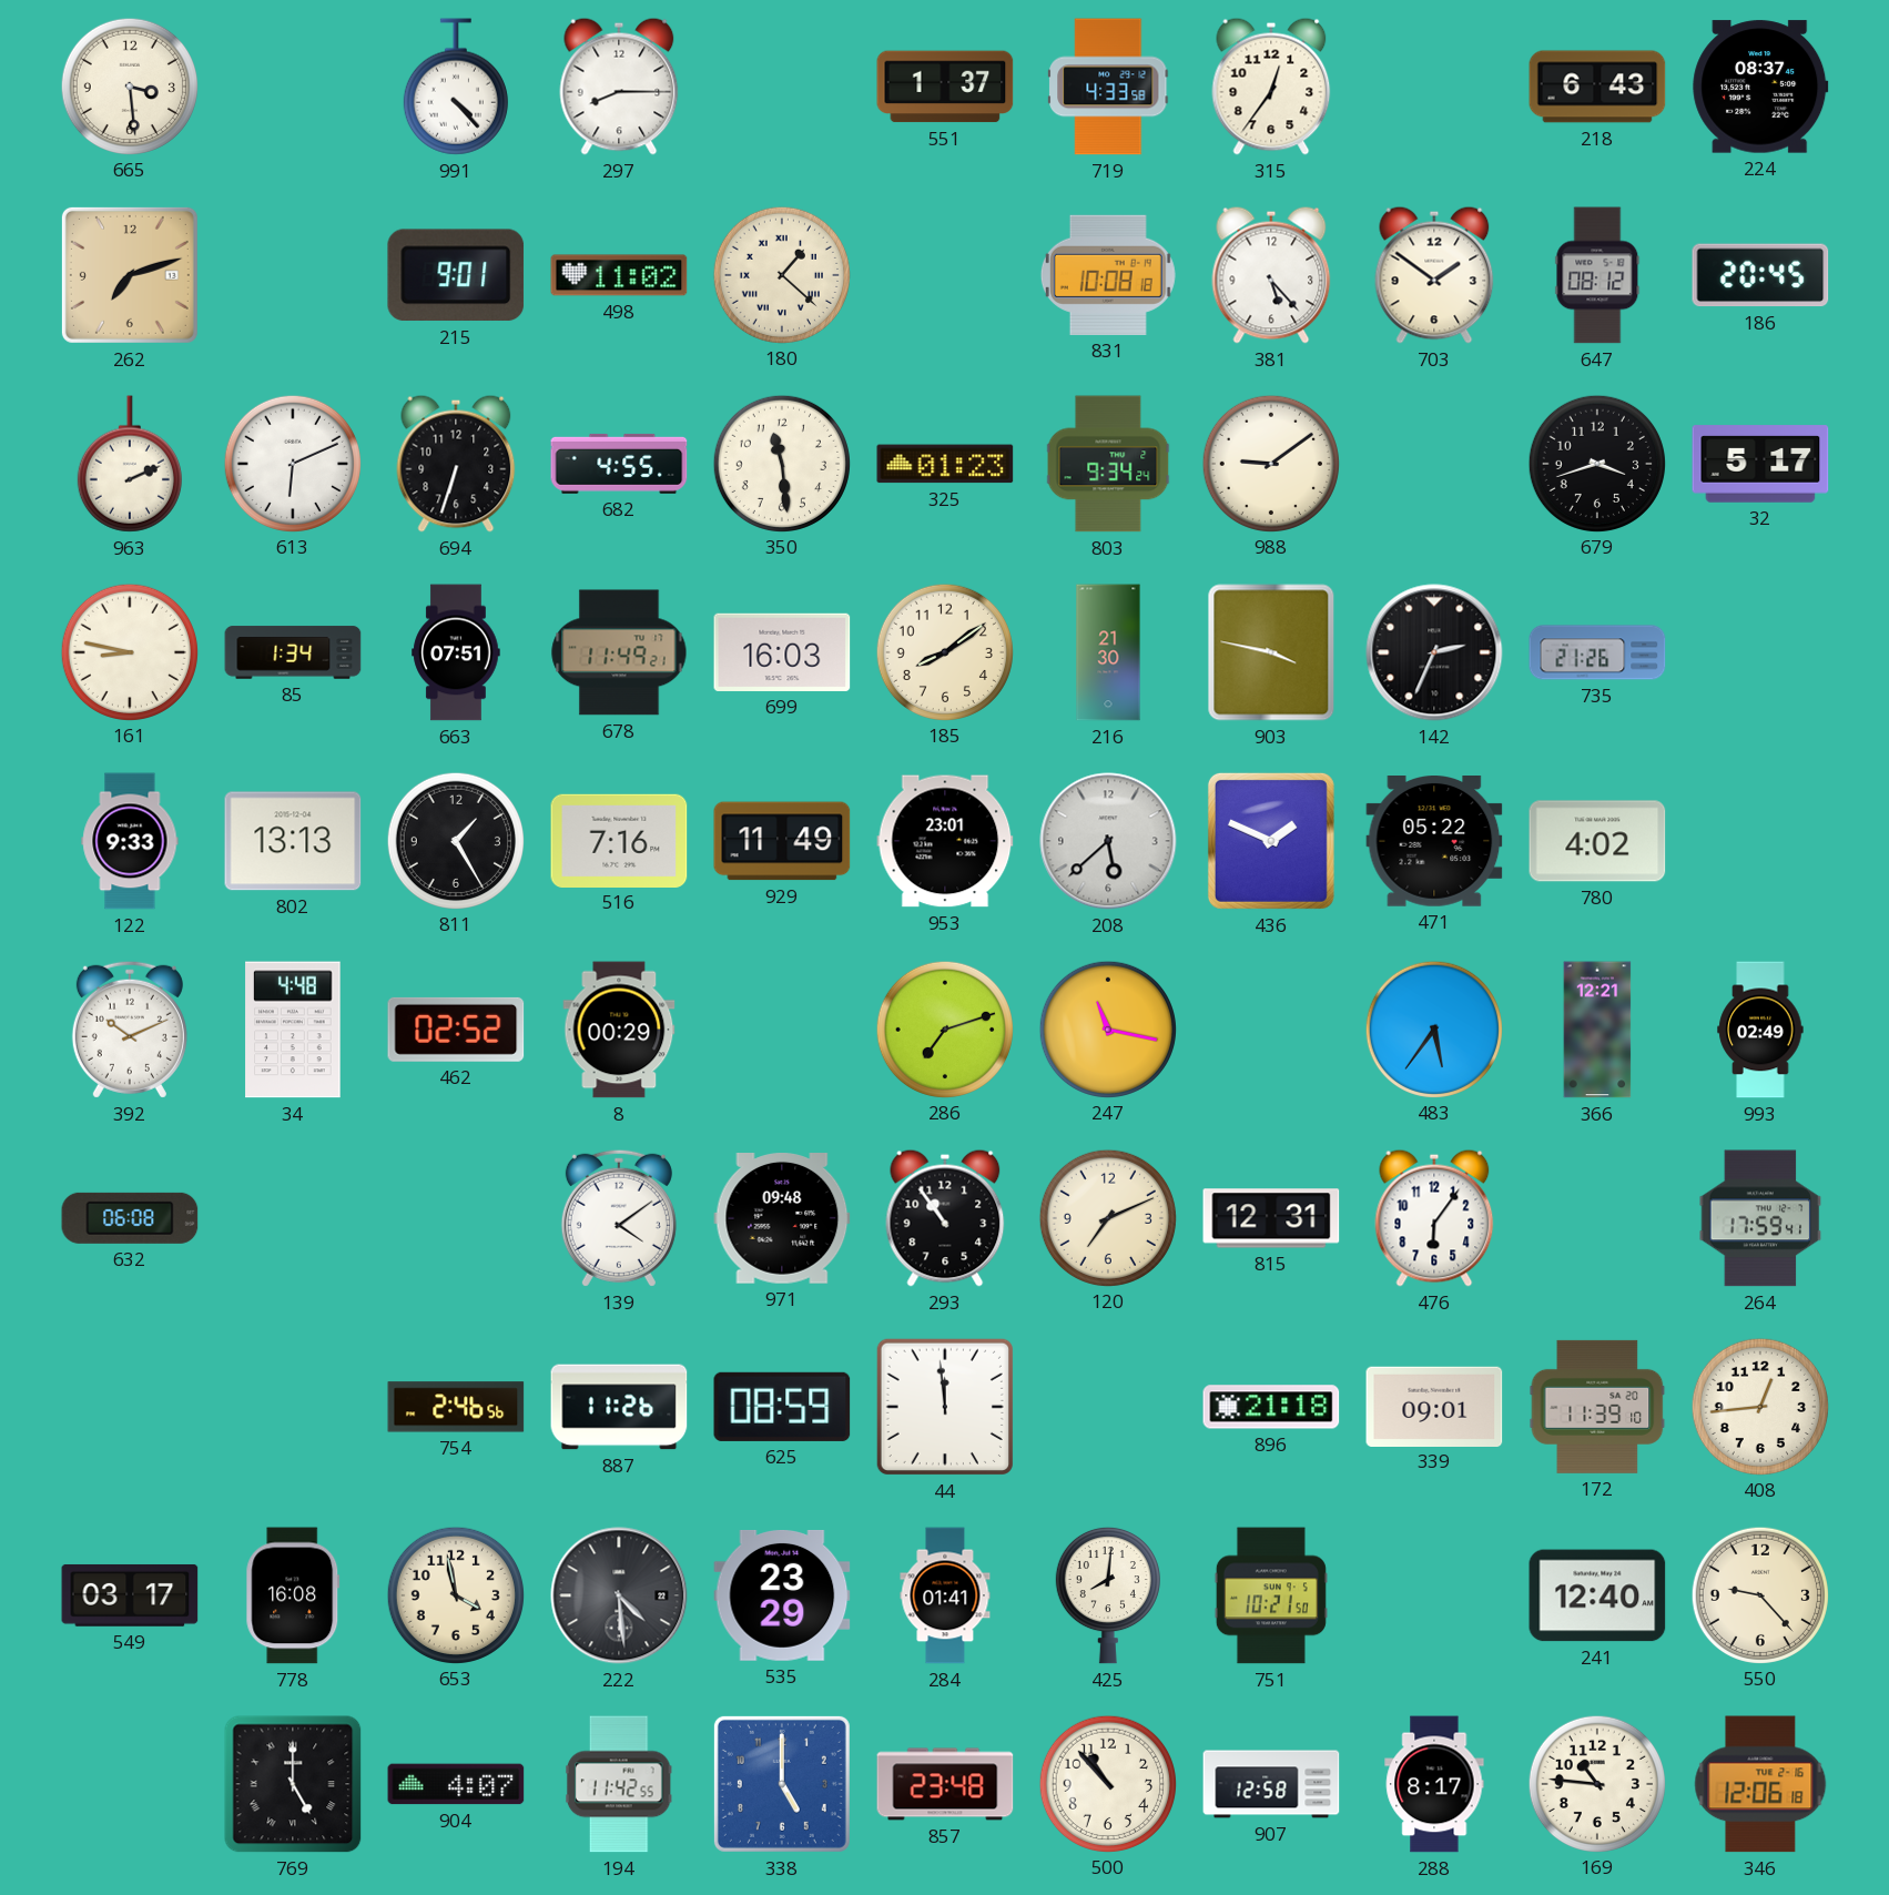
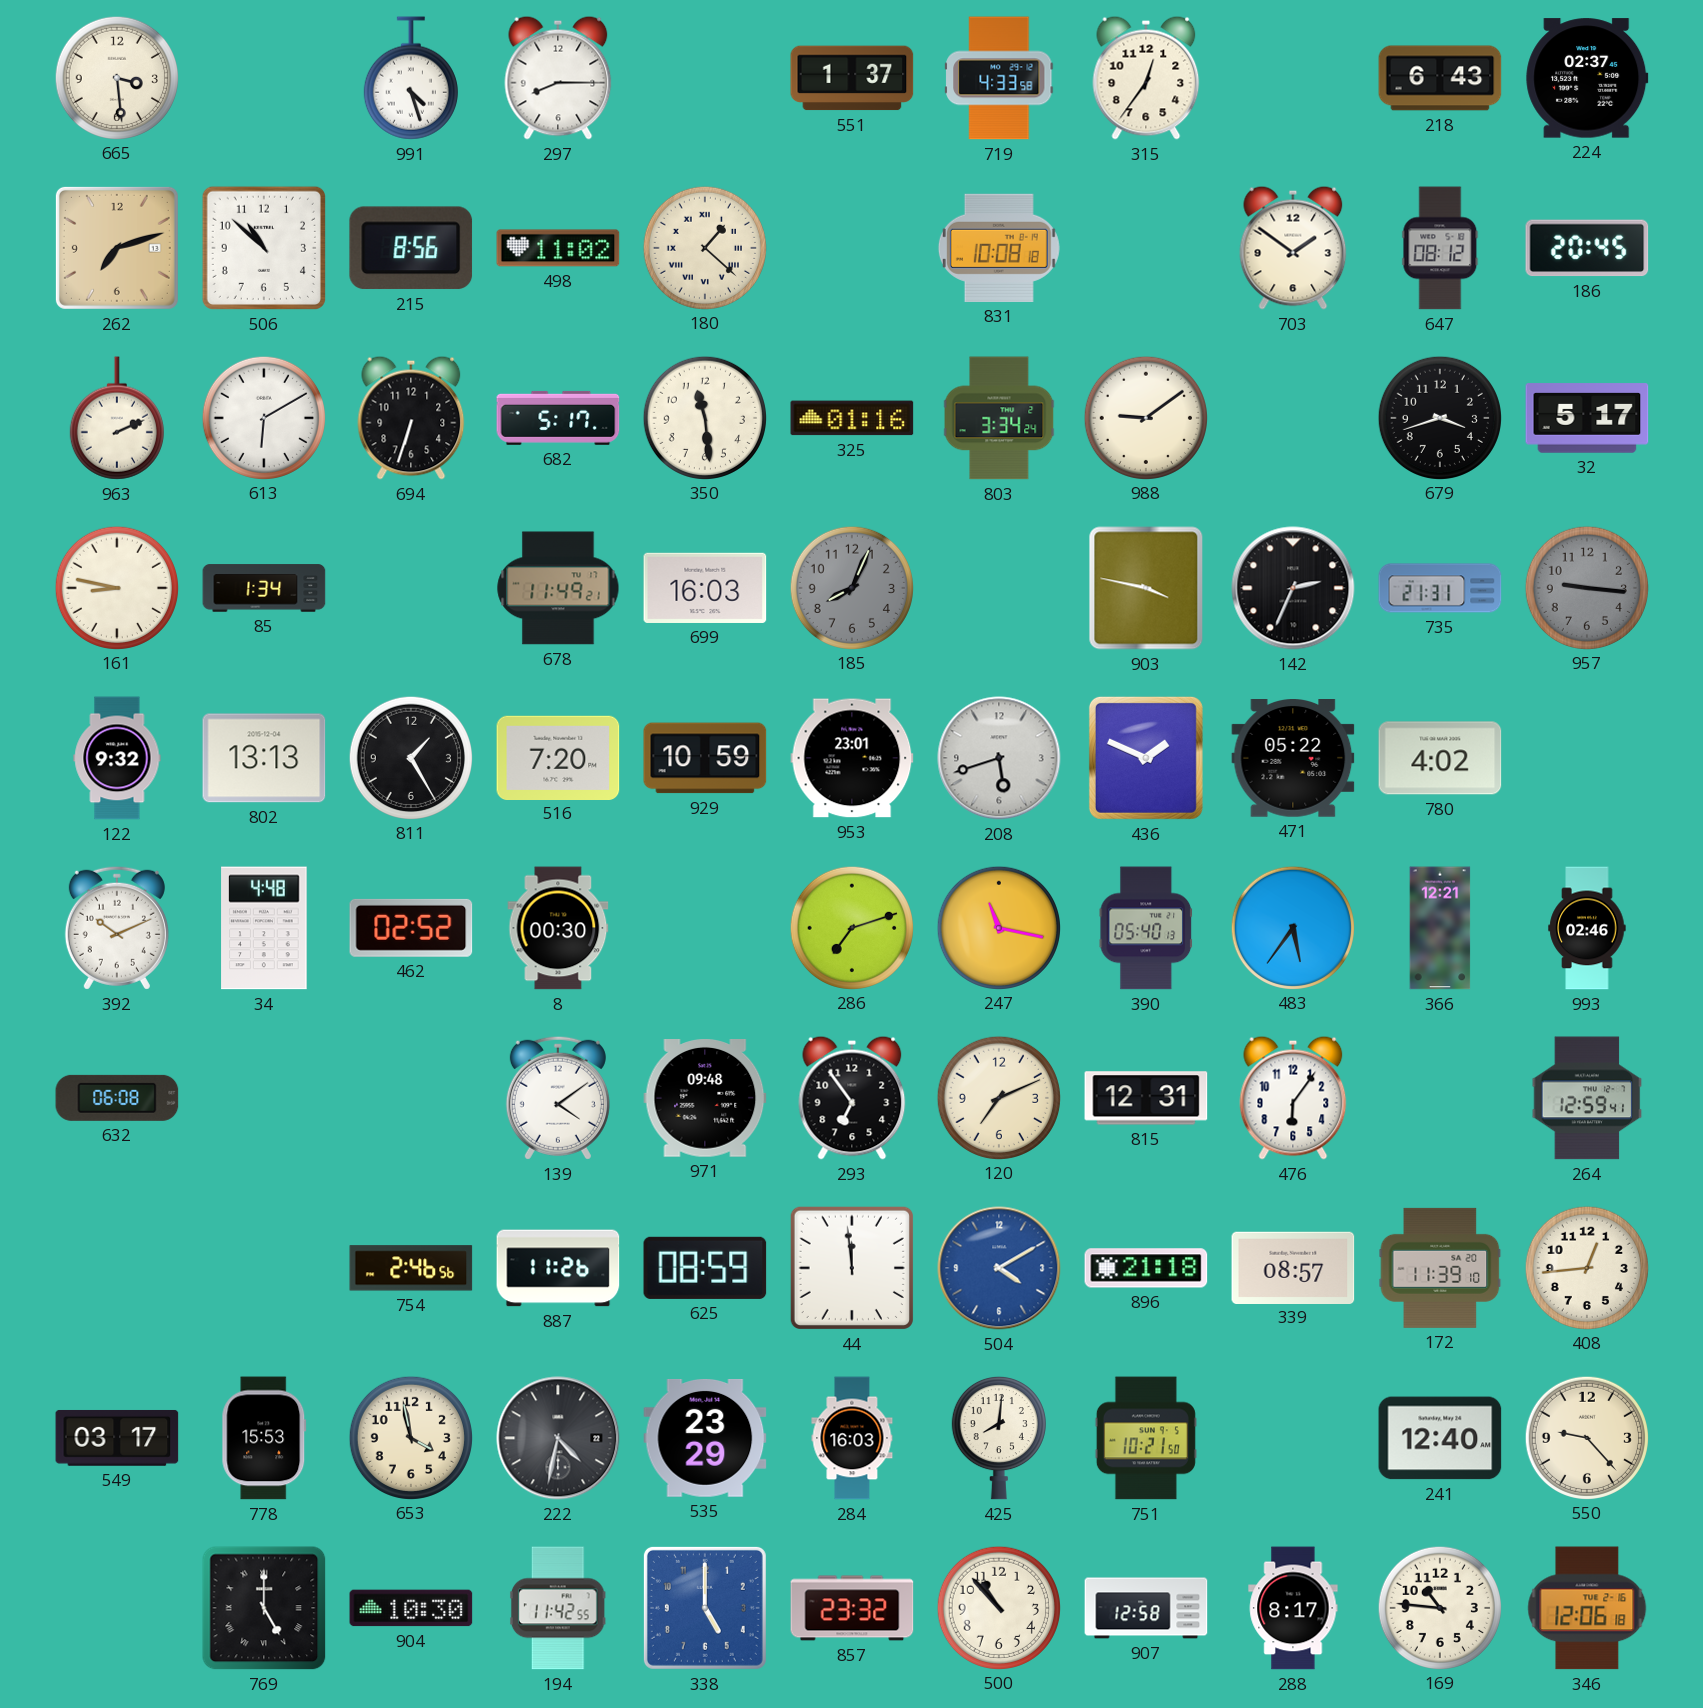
991: 4:23 -> 4:27
224: 08:37 -> 02:37
506: none -> 10:52
215: 9:01 -> 8:56
381: 5:23 -> none
613: 6:11 -> 6:10
682: 4:55 -> 5:17
325: 01:23 -> 01:16
803: 9:34 -> 3:34
663: 07:51 -> none
185: 8:09 -> 8:04
185 dial: cream -> grey
216: 21:30 -> none
735: 21:26 -> 21:31
957: none -> 9:16
122: 9:33 -> 9:32
516: 7:16 -> 7:20
929: 11:49 -> 10:59
208: 5:38 -> 5:42
8: 00:29 -> 00:30
390: none -> 05:40
993: 02:49 -> 02:46
293: 10:54 -> 6:54
264: 17:59 -> 12:59
504: none -> 4:10
339: 09:01 -> 08:57
778: 16:08 -> 15:53
222: 4:29 -> 4:32
284: 01:41 -> 16:03
904: 4:07 -> 10:30
857: 23:48 -> 23:32
